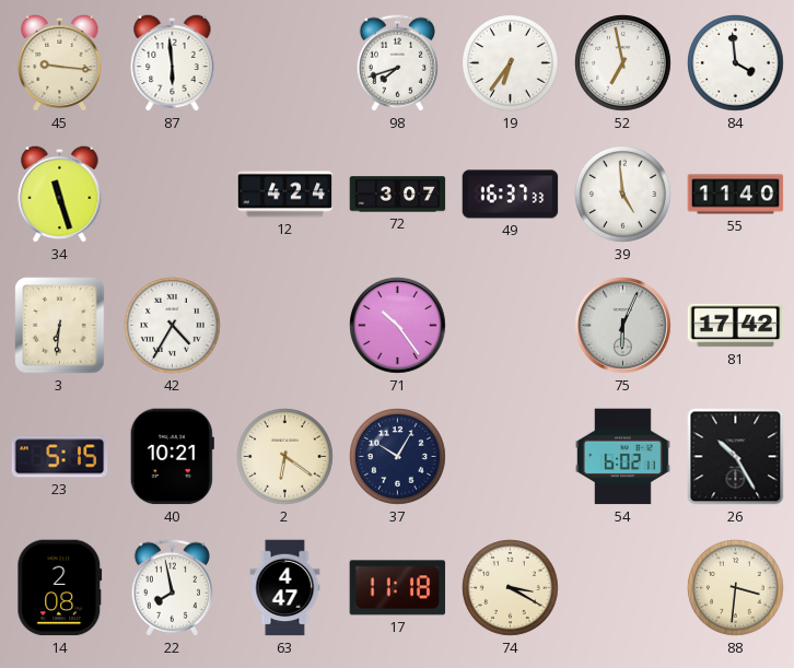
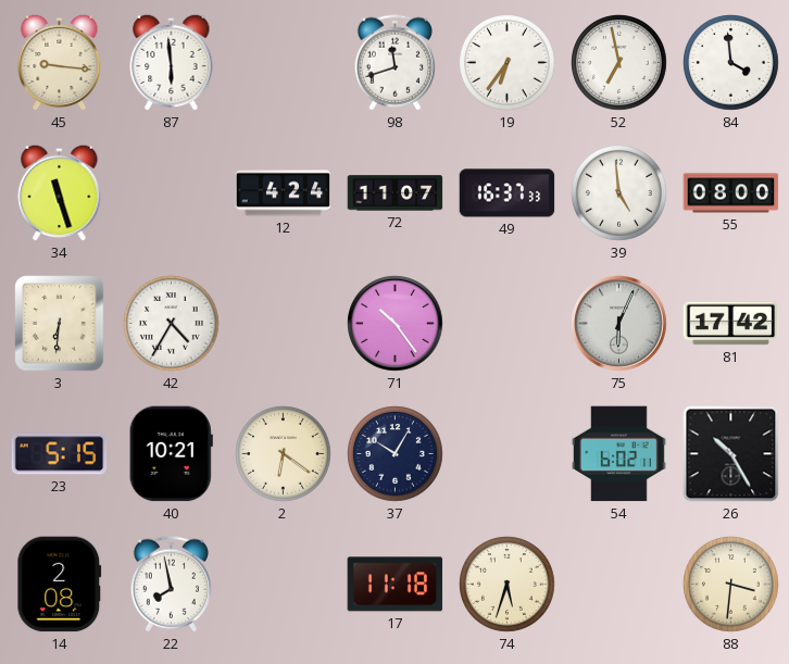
98: 7:42 -> 11:42
72: 3:07 -> 11:07
55: 11:40 -> 08:00
63: 4:47 -> none
74: 3:20 -> 5:33
